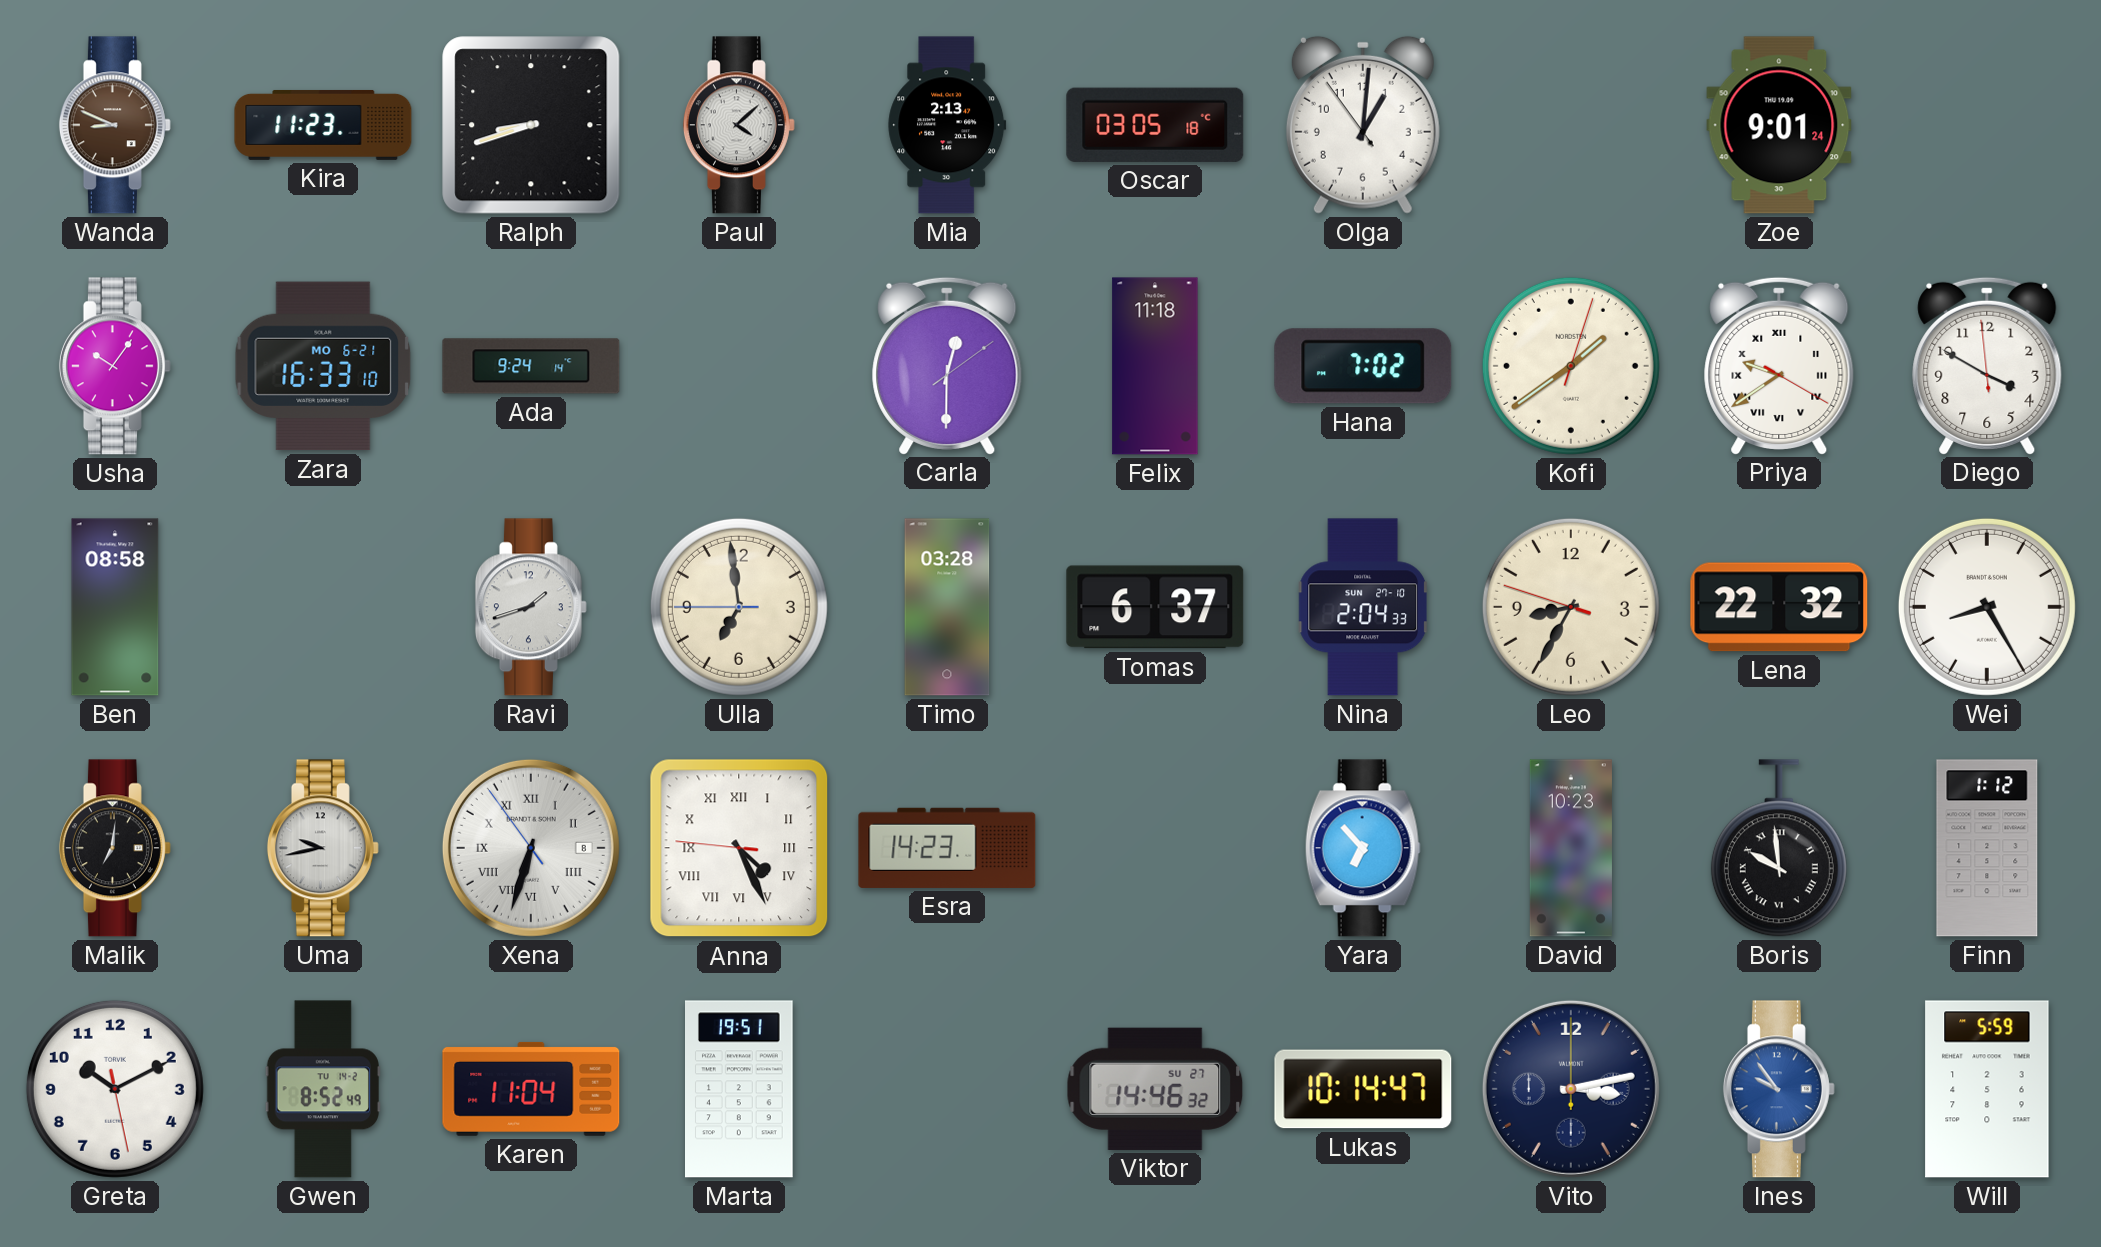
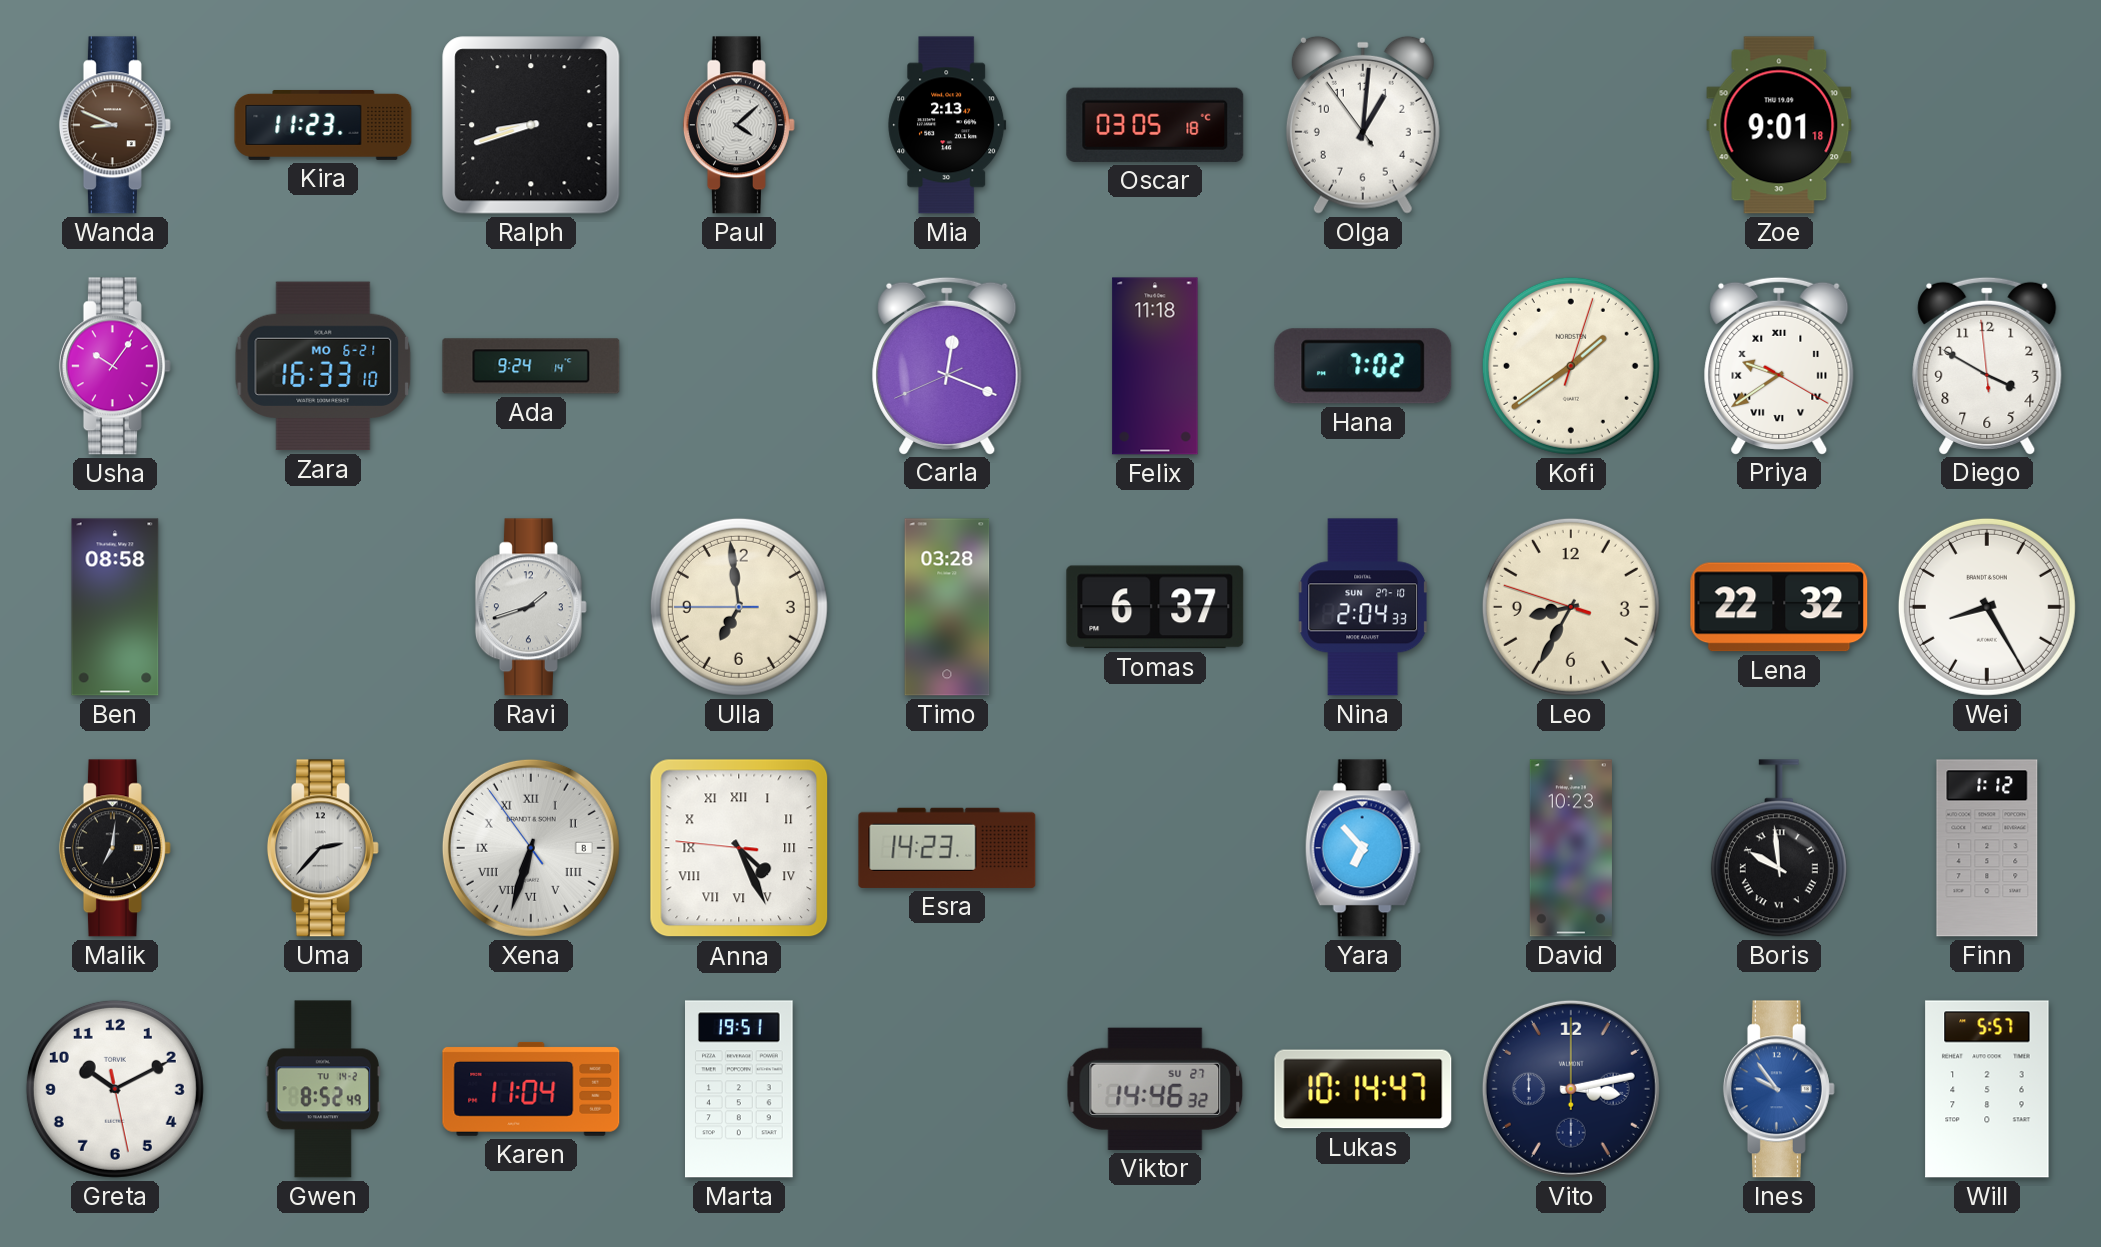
Zoe: 9:01:24 -> 9:01:18
Carla: 12:30 -> 12:18
Uma: 9:43 -> 2:37
Will: 5:59 -> 5:57
